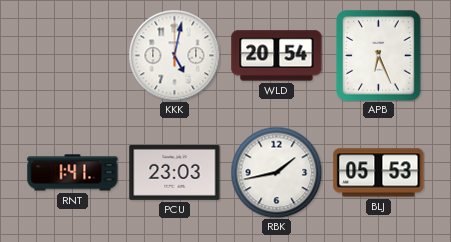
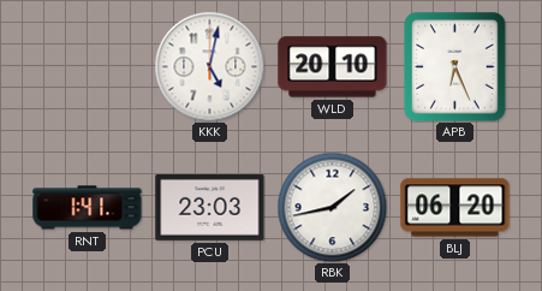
WLD: 20:54 -> 20:10
BLJ: 05:53 -> 06:20
